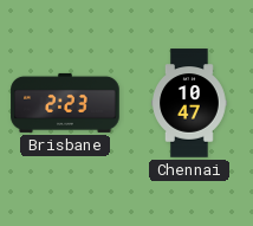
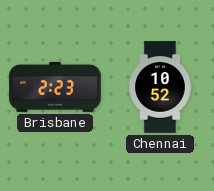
Chennai: 10:47 -> 10:52
